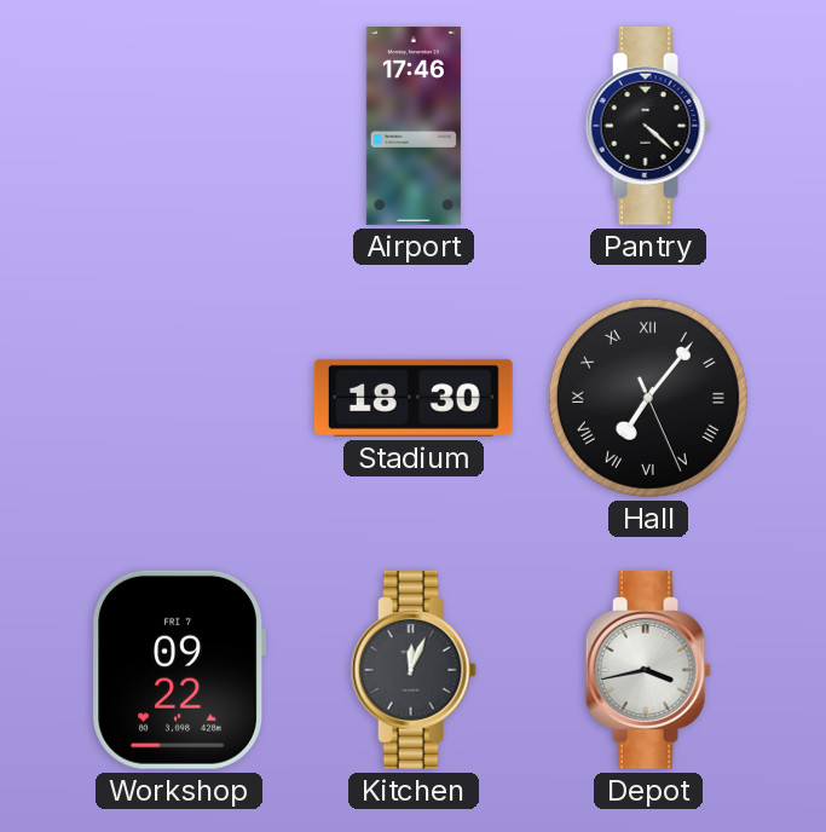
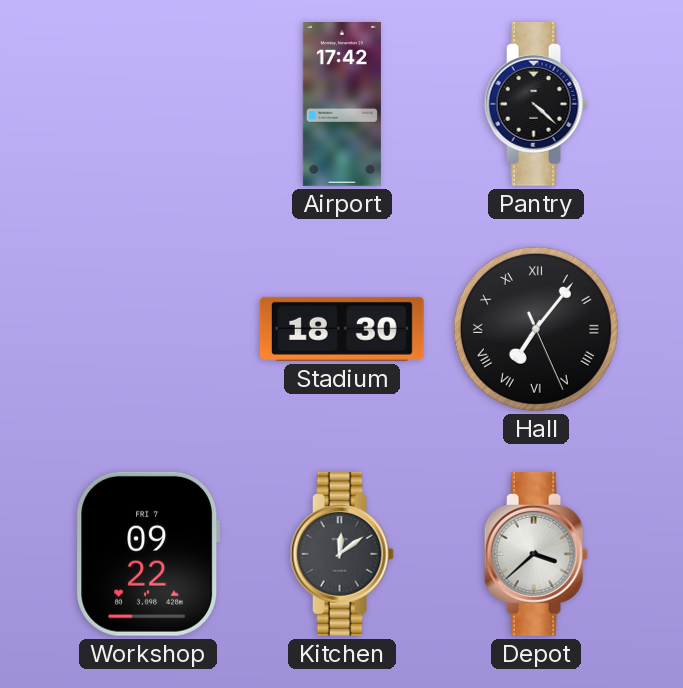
Airport: 17:46 -> 17:42
Kitchen: 12:04 -> 12:09
Depot: 3:43 -> 3:38
